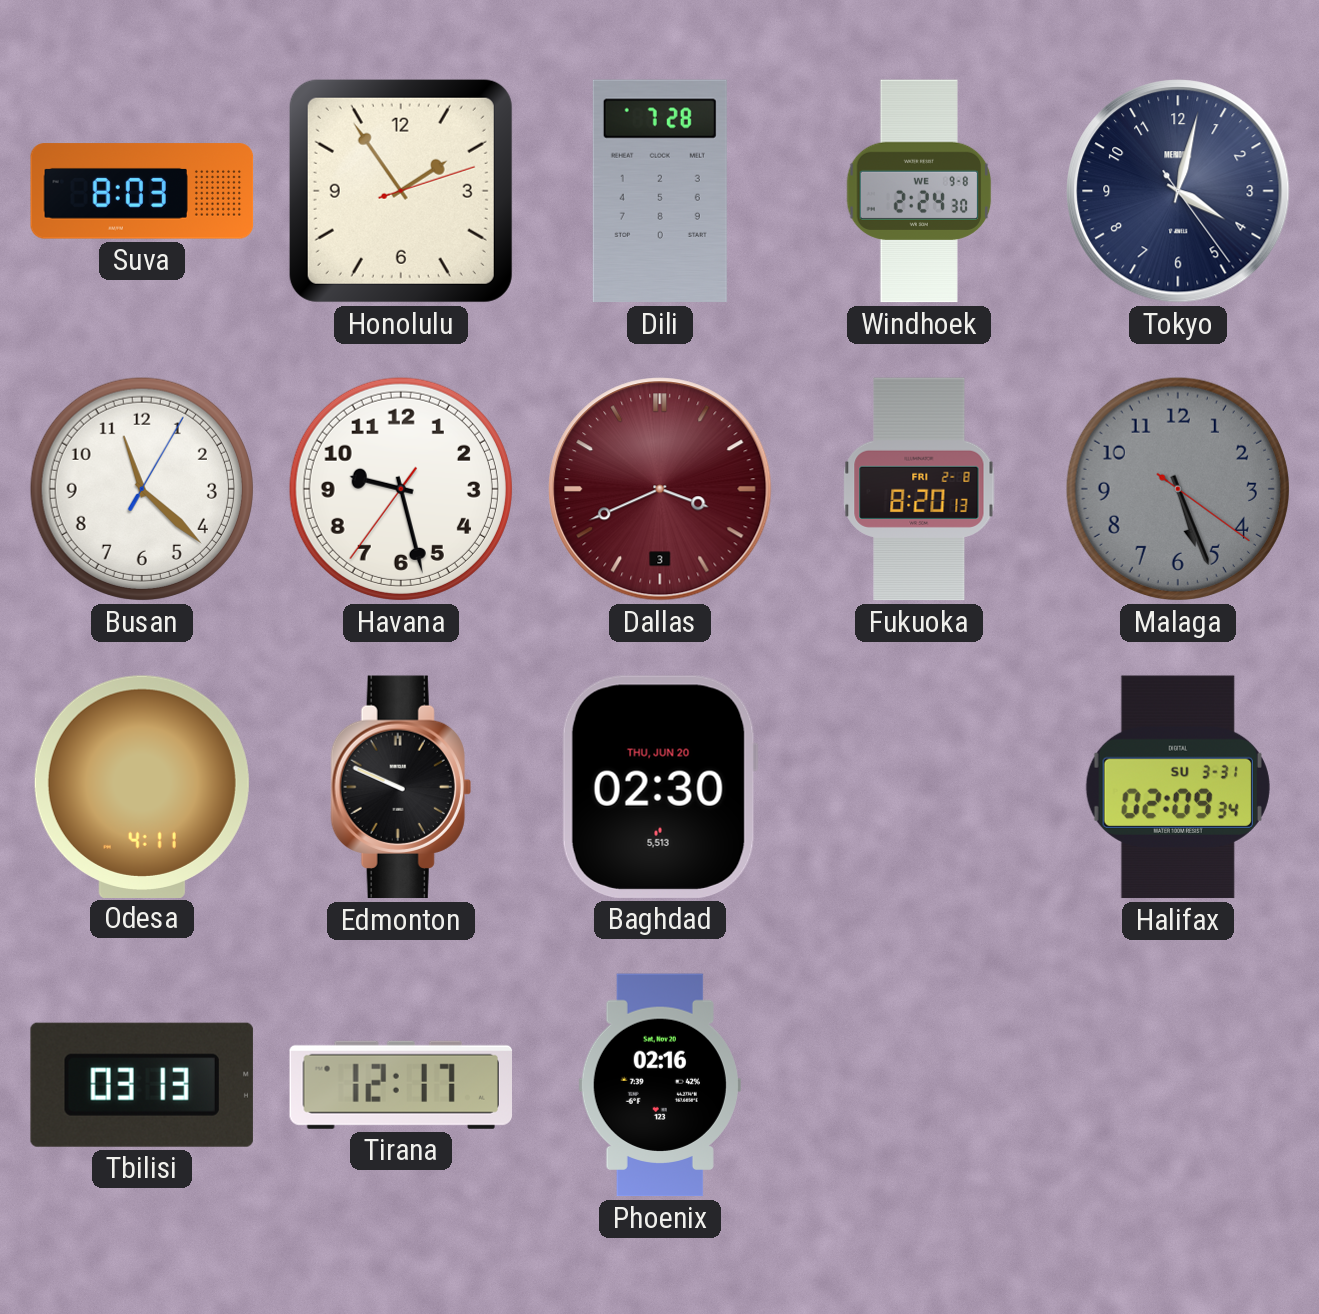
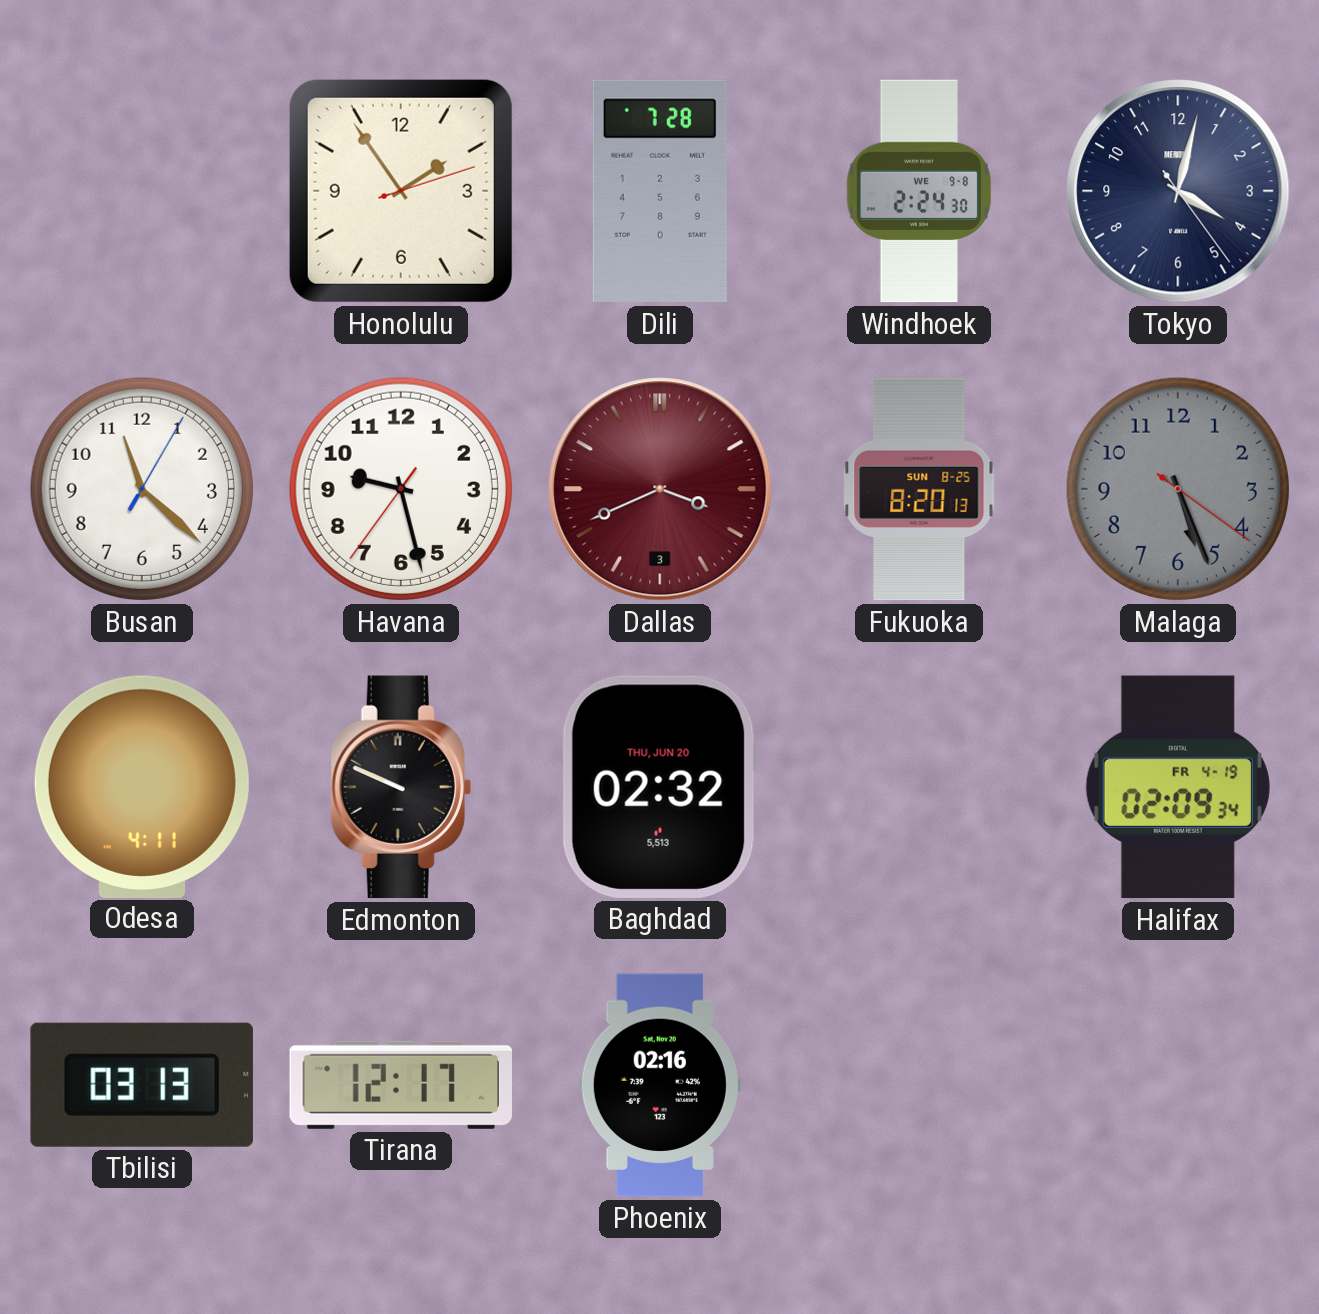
Suva: 8:03 -> none
Fukuoka date: FRI 2-8 -> SUN 8-25
Baghdad: 02:30 -> 02:32
Halifax date: SU 3-31 -> FR 4-19
